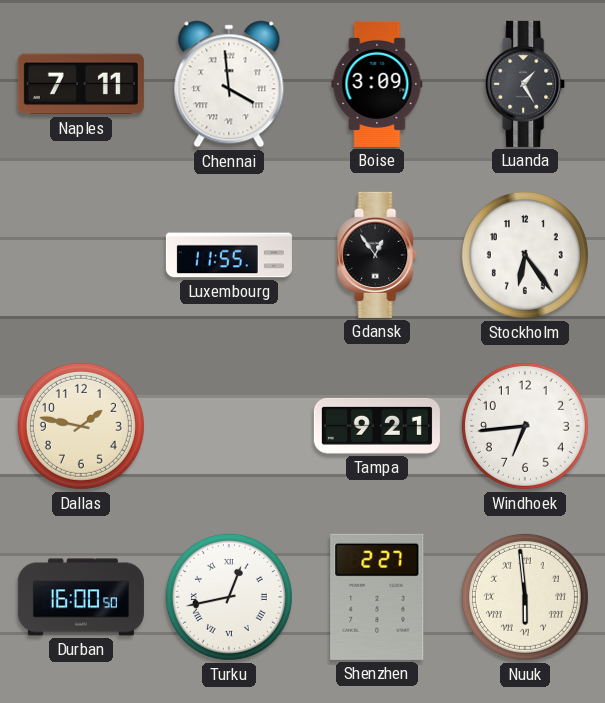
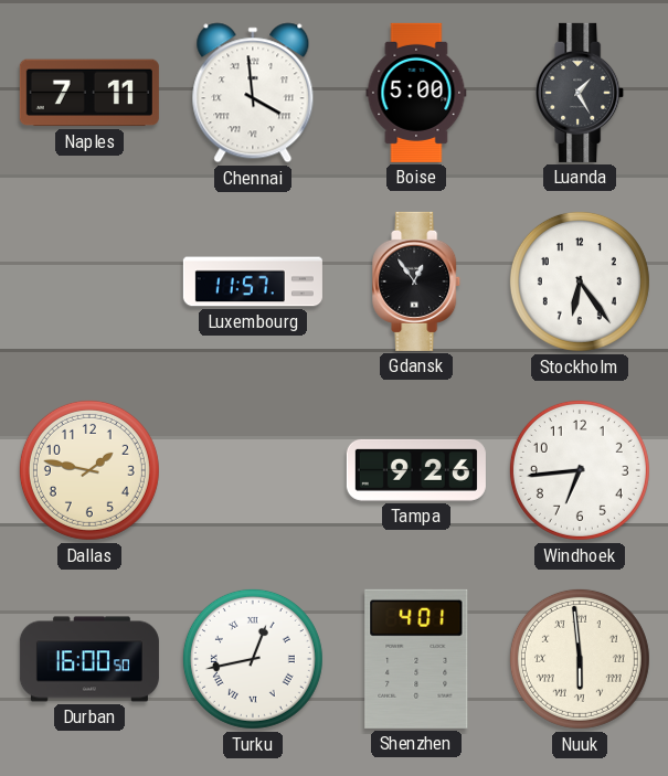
Boise: 3:09 -> 5:00
Luxembourg: 11:55 -> 11:57
Tampa: 9:21 -> 9:26
Shenzhen: 2:27 -> 4:01
